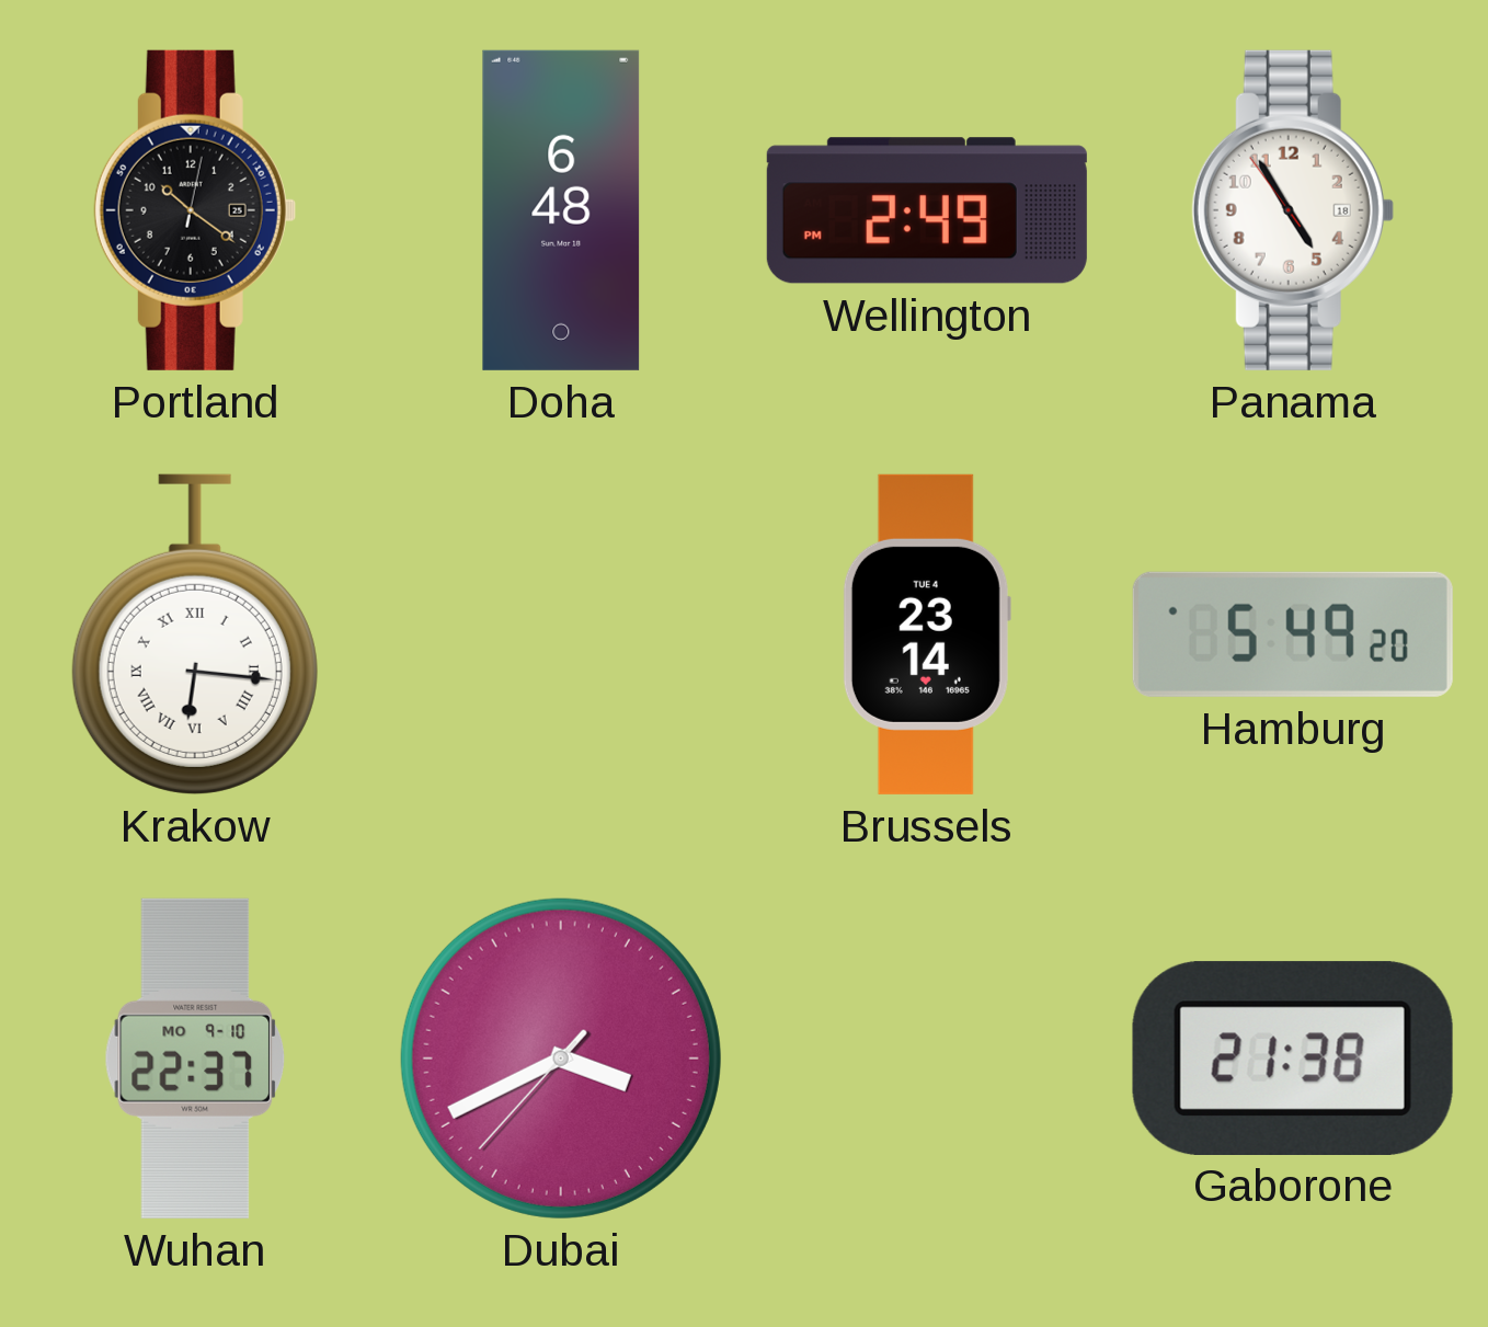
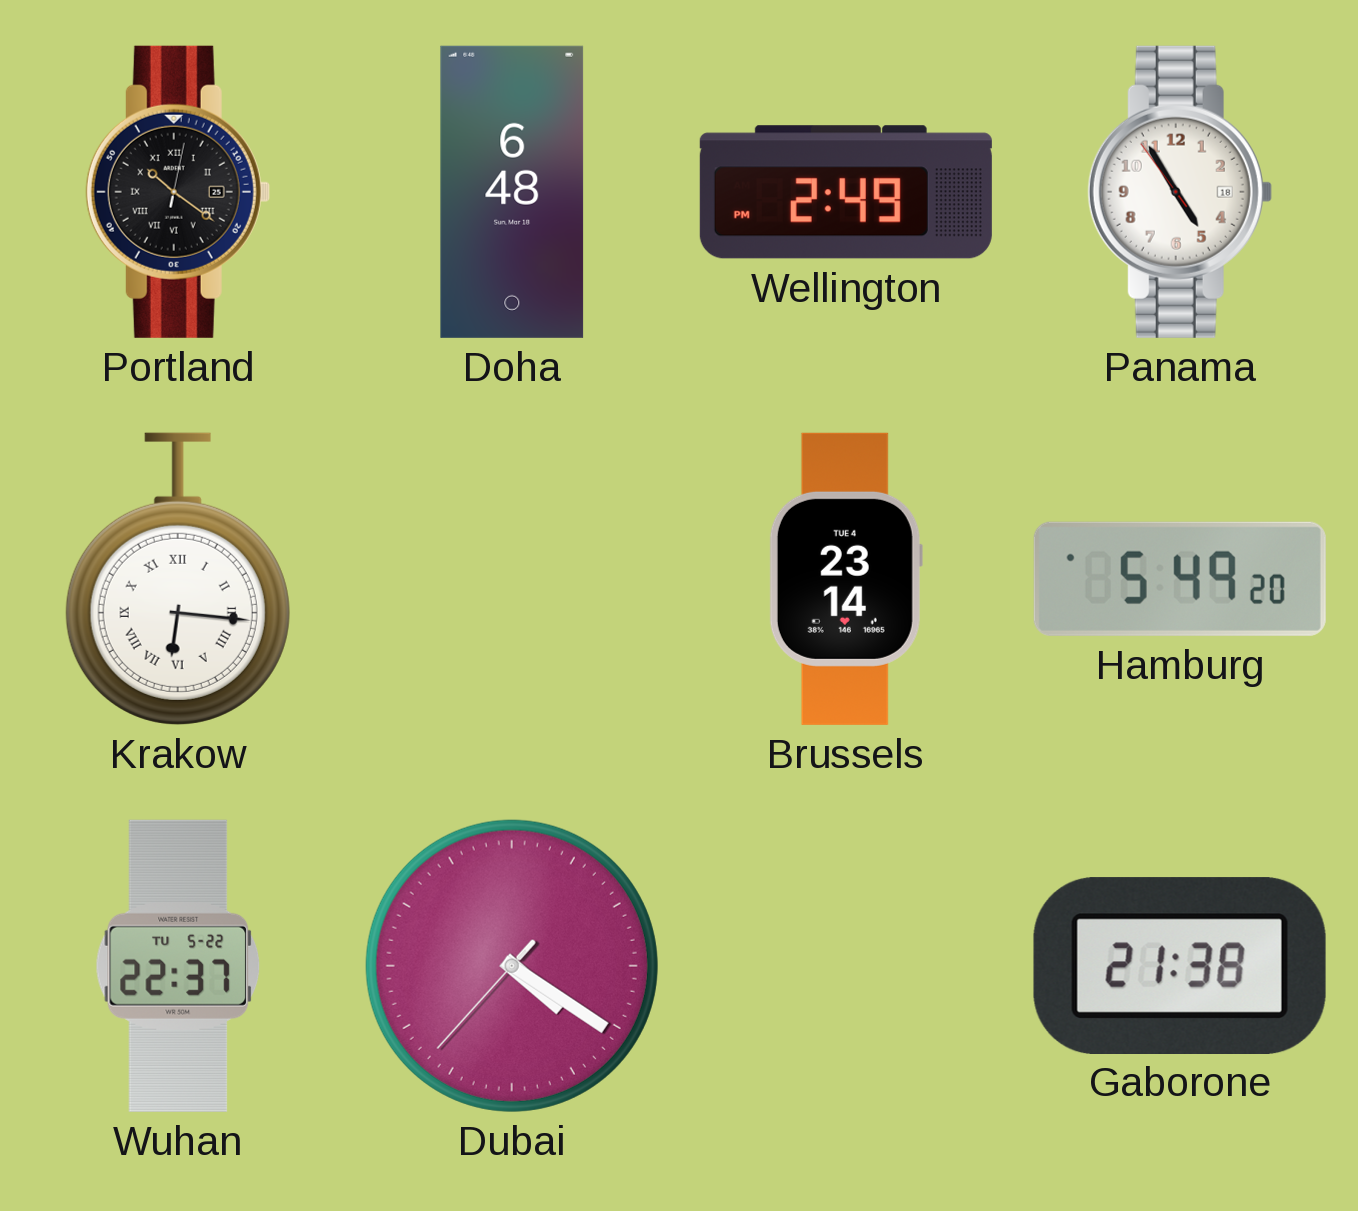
Portland numerals: Arabic -> Roman
Wuhan date: MO 9-10 -> TU 5-22
Dubai: 3:40 -> 4:20
